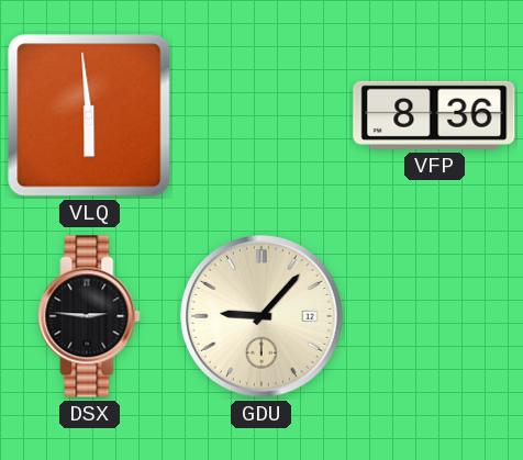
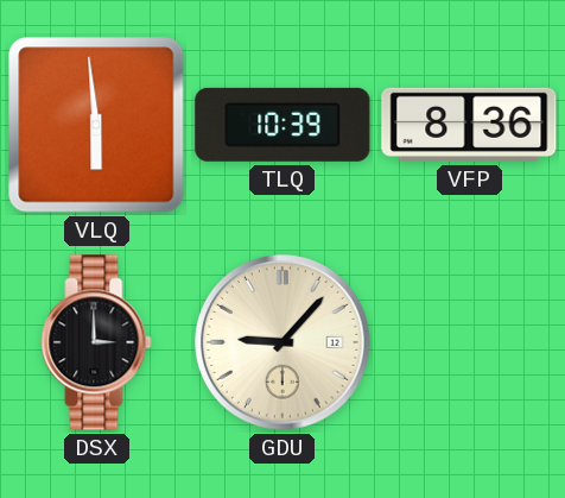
TLQ: none -> 10:39
DSX: 2:46 -> 3:00
